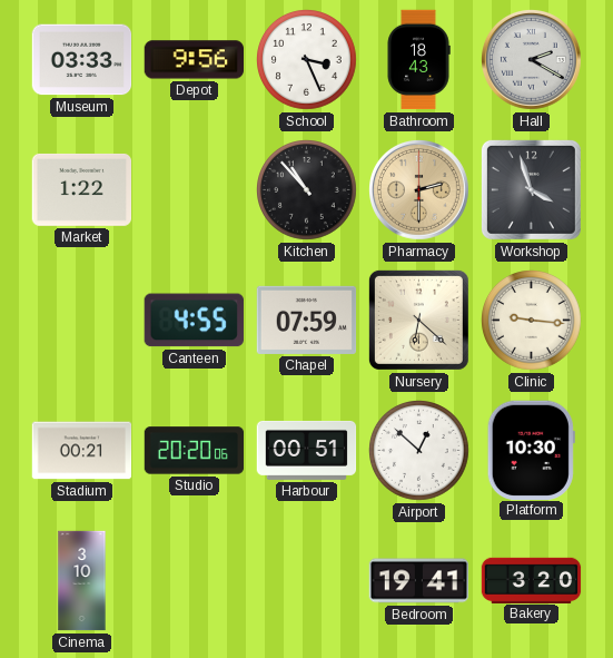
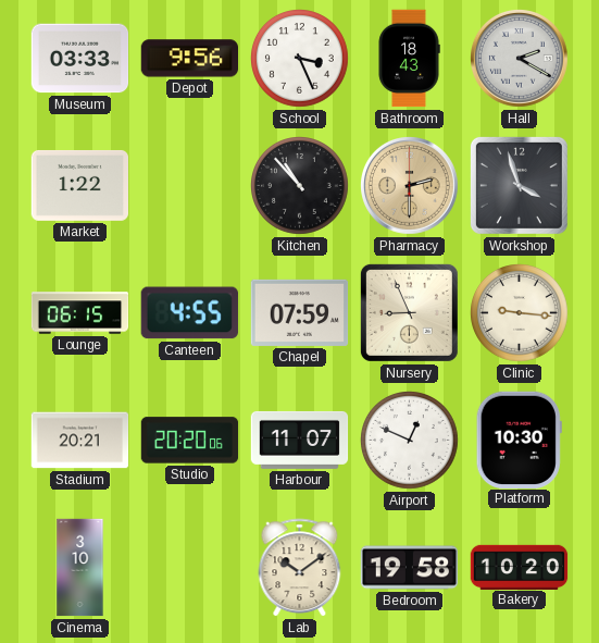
Lounge: none -> 06:15
Nursery: 6:22 -> 8:56
Stadium: 00:21 -> 20:21
Harbour: 00:51 -> 11:07
Airport: 12:52 -> 12:49
Lab: none -> 10:09
Bedroom: 19:41 -> 19:58
Bakery: 3:20 -> 10:20
